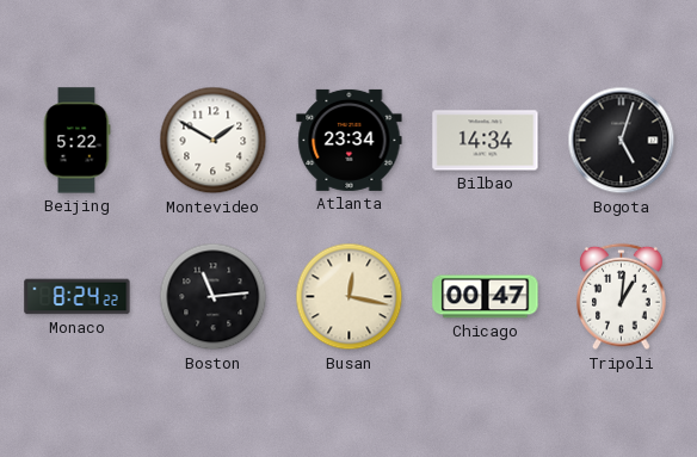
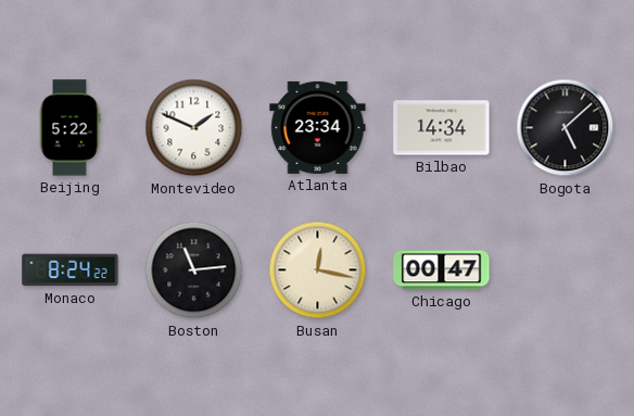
Montevideo: 1:50 -> 1:49
Bogota: 5:03 -> 5:08
Tripoli: 1:01 -> none
